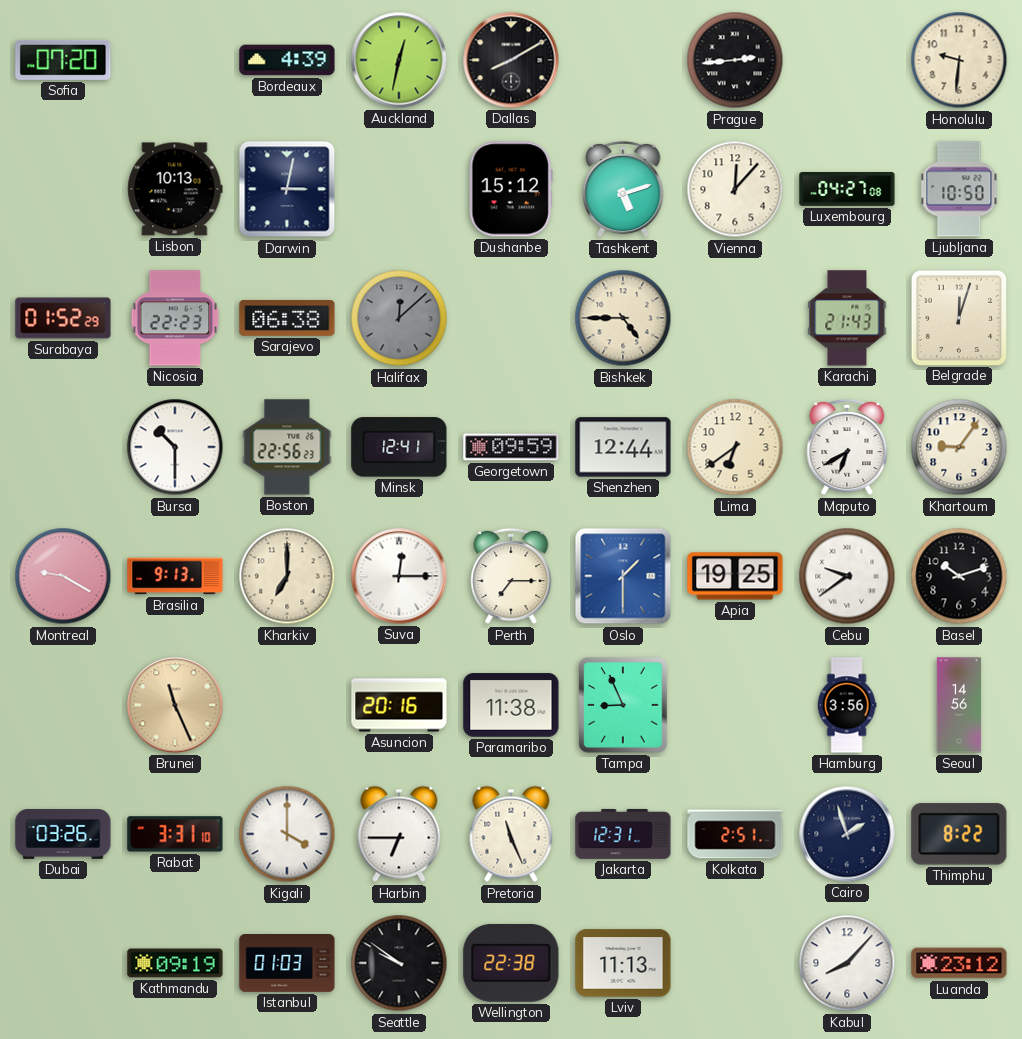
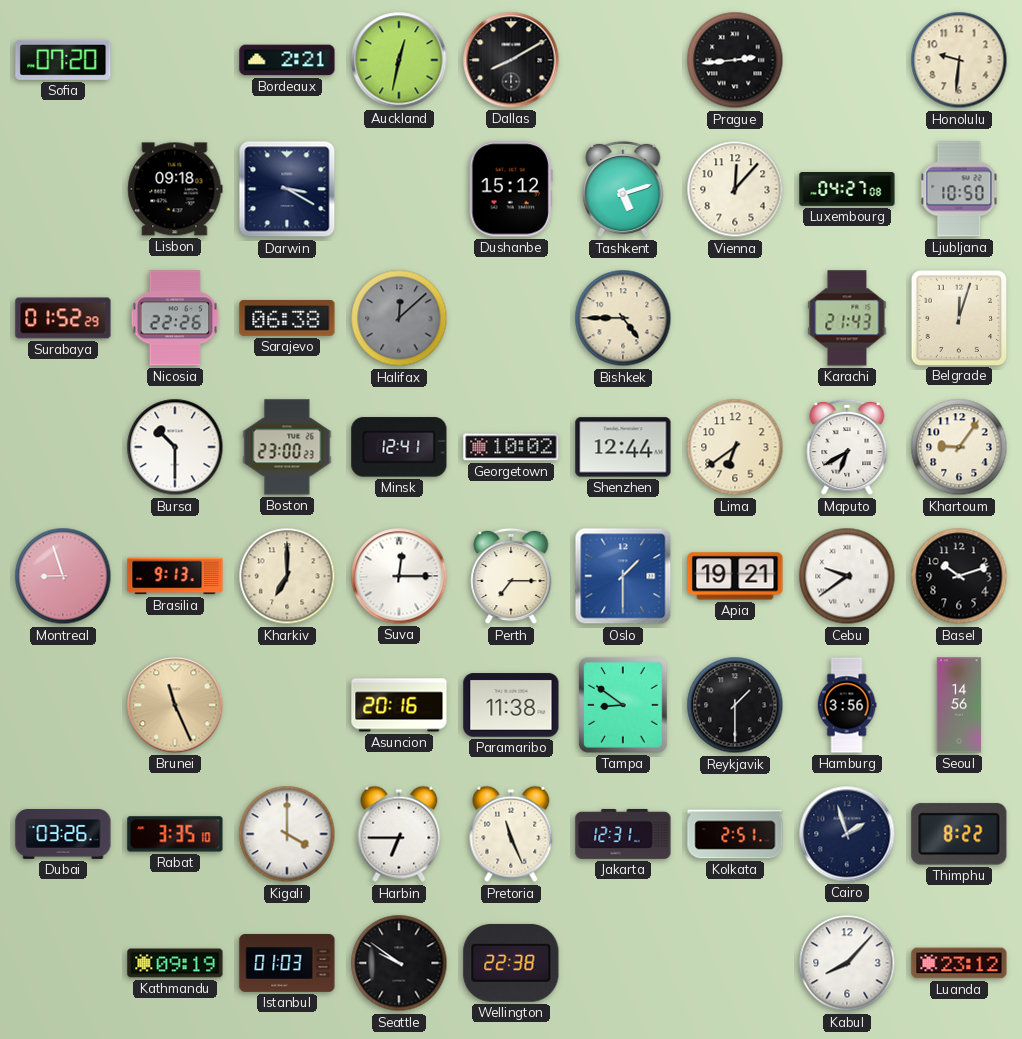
Bordeaux: 4:39 -> 2:21
Lisbon: 10:13 -> 09:18
Darwin: 3:02 -> 3:20
Nicosia: 22:23 -> 22:26
Boston: 22:56 -> 23:00
Georgetown: 09:59 -> 10:02
Montreal: 9:20 -> 8:57
Apia: 19:25 -> 19:21
Tampa: 8:56 -> 8:51
Reykjavik: none -> 1:30
Rabat: 3:31 -> 3:35
Lviv: 11:13 -> none
